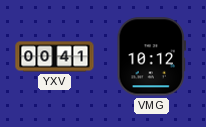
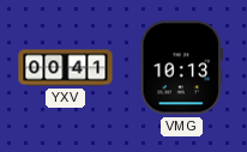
VMG: 10:12 -> 10:13
